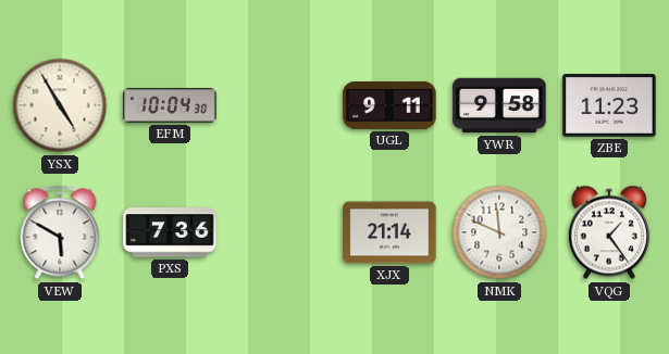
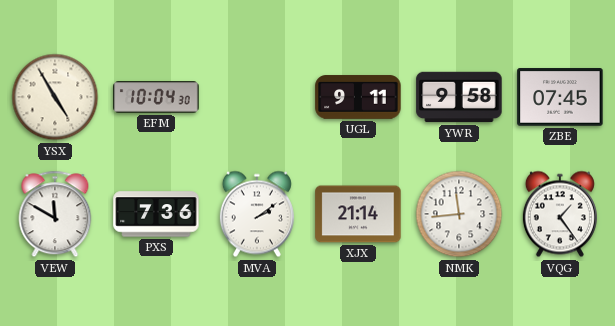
ZBE: 11:23 -> 07:45
VEW: 5:50 -> 11:50
MVA: none -> 2:09
NMK: 11:49 -> 11:44
